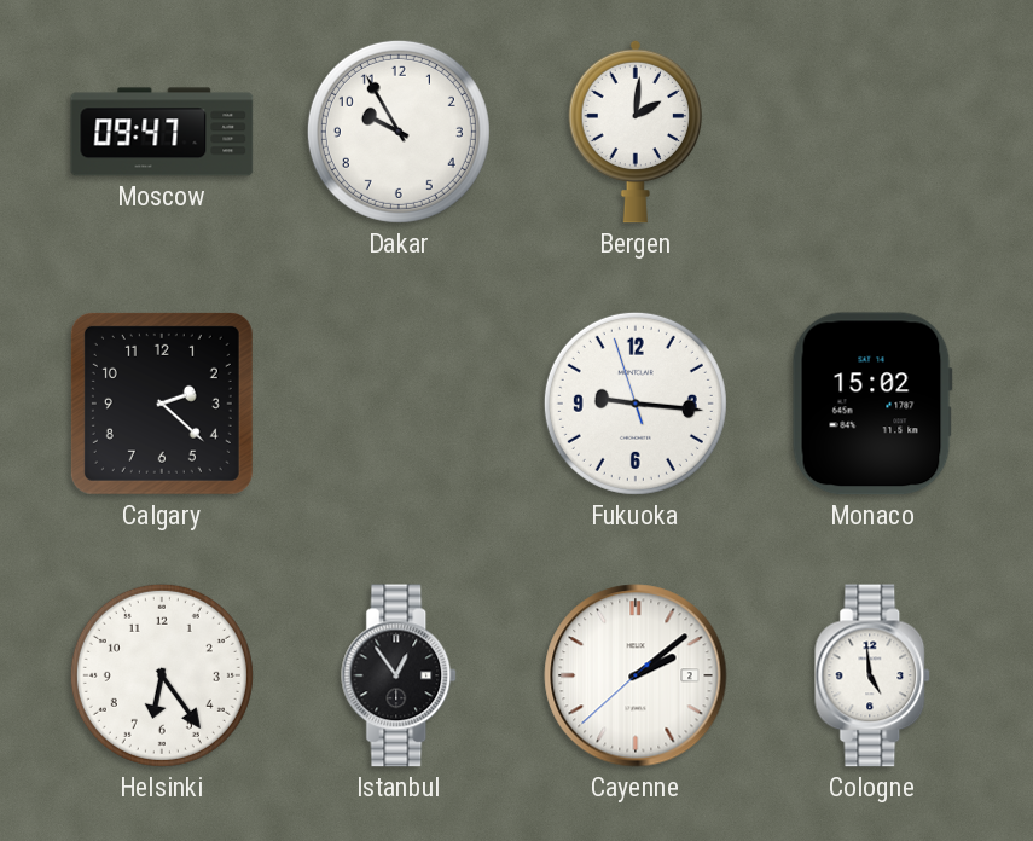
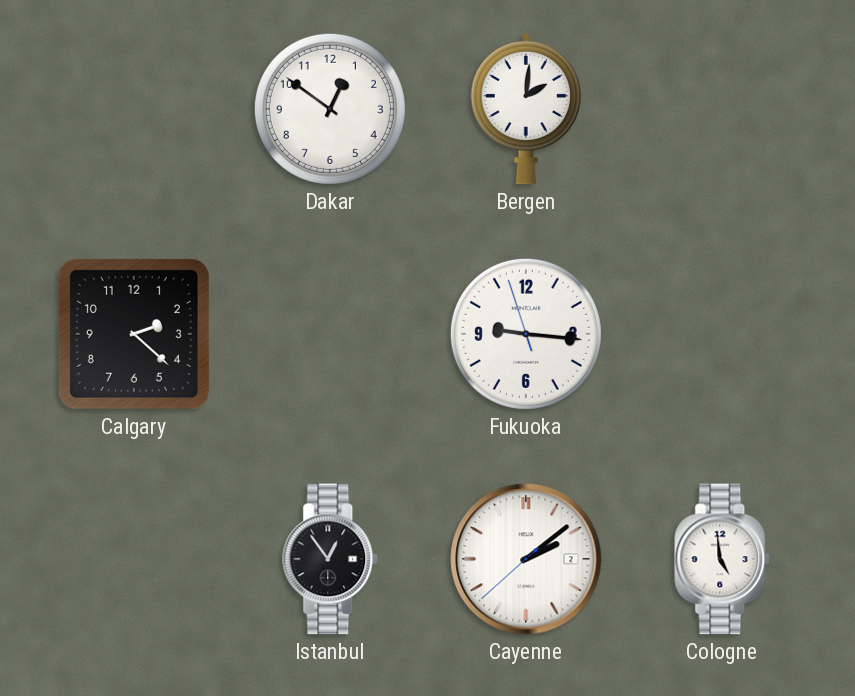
Moscow: 09:47 -> none
Dakar: 9:55 -> 12:51
Monaco: 15:02 -> none
Helsinki: 6:24 -> none
